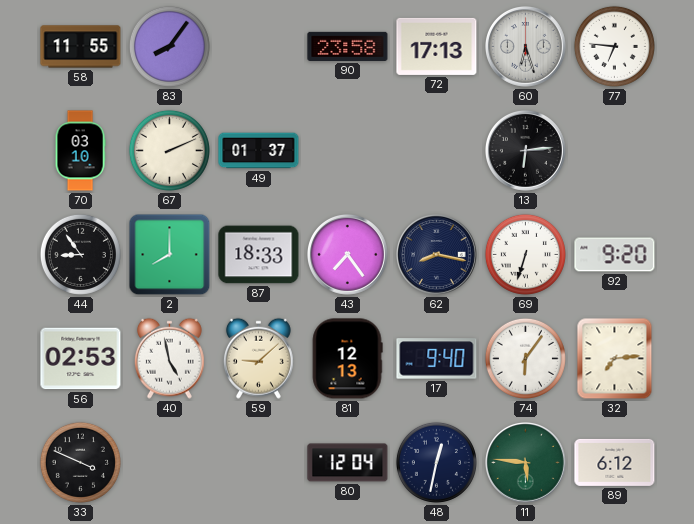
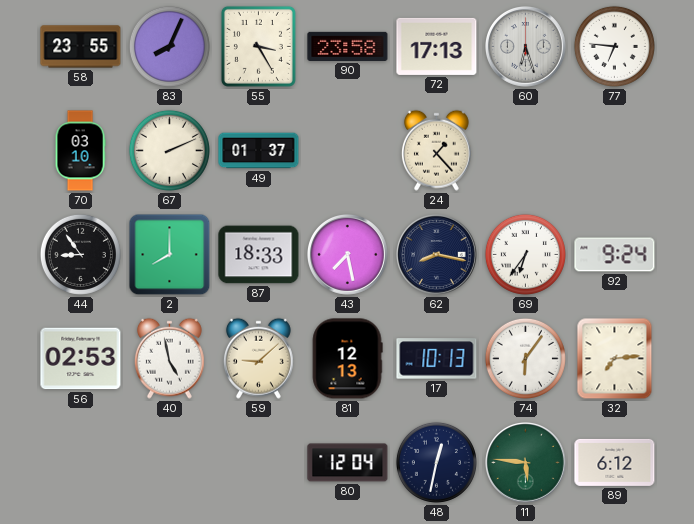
58: 11:55 -> 23:55
83: 8:06 -> 8:04
55: none -> 3:25
24: none -> 1:23
13: 6:14 -> none
43: 7:24 -> 7:28
69: 6:33 -> 6:36
92: 9:20 -> 9:24
17: 9:40 -> 10:13
33: 3:49 -> none
